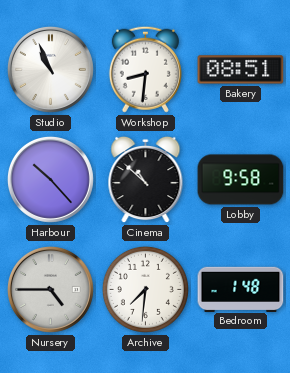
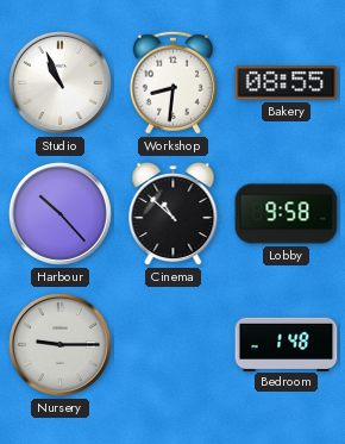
Bakery: 08:51 -> 08:55
Nursery: 4:45 -> 9:15
Archive: 7:31 -> none
